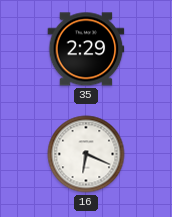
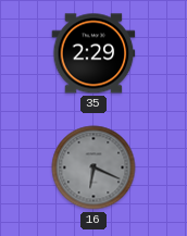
16 dial: white -> grey
